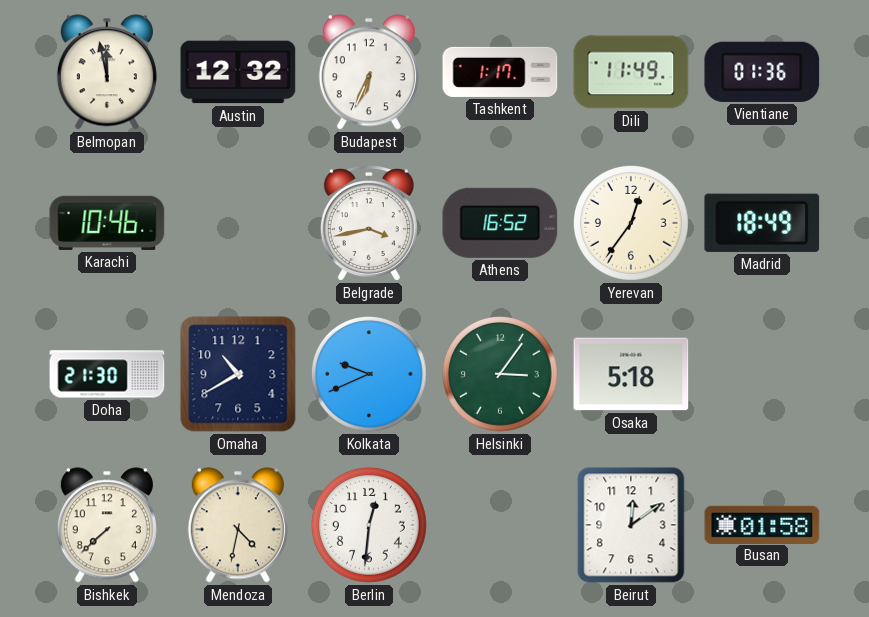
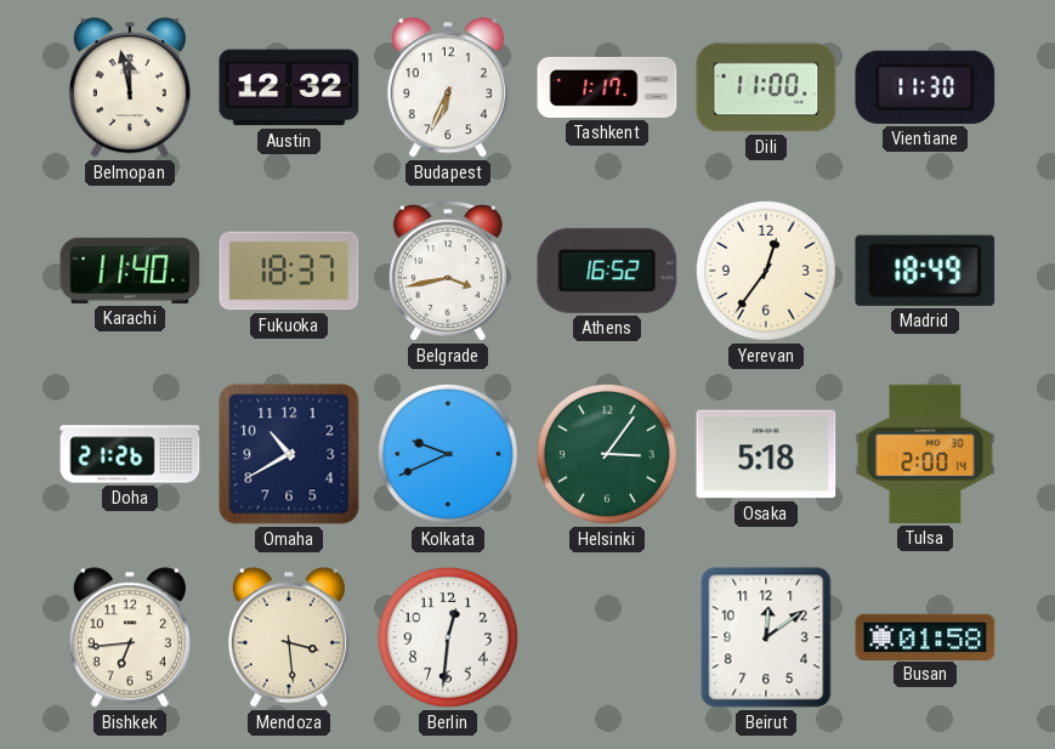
Dili: 11:49 -> 11:00
Vientiane: 01:36 -> 11:30
Karachi: 10:46 -> 11:40
Fukuoka: none -> 18:37
Doha: 21:30 -> 21:26
Tulsa: none -> 2:00
Bishkek: 7:38 -> 6:44
Mendoza: 4:32 -> 3:29
